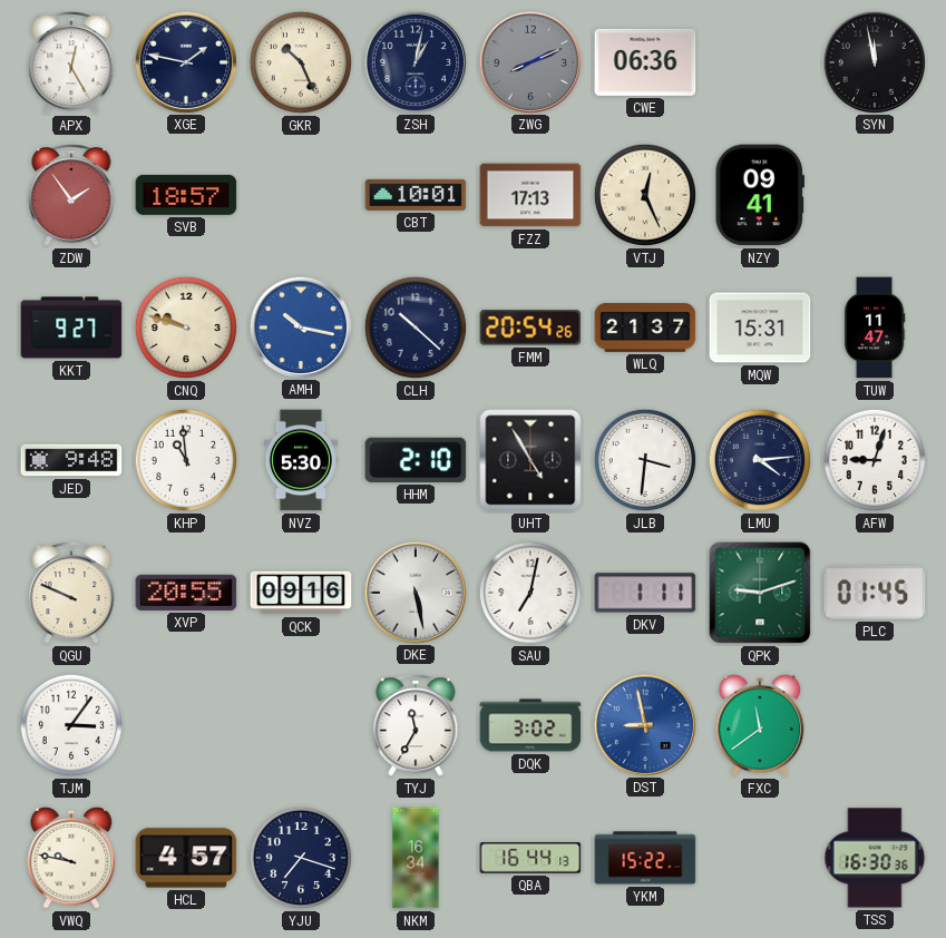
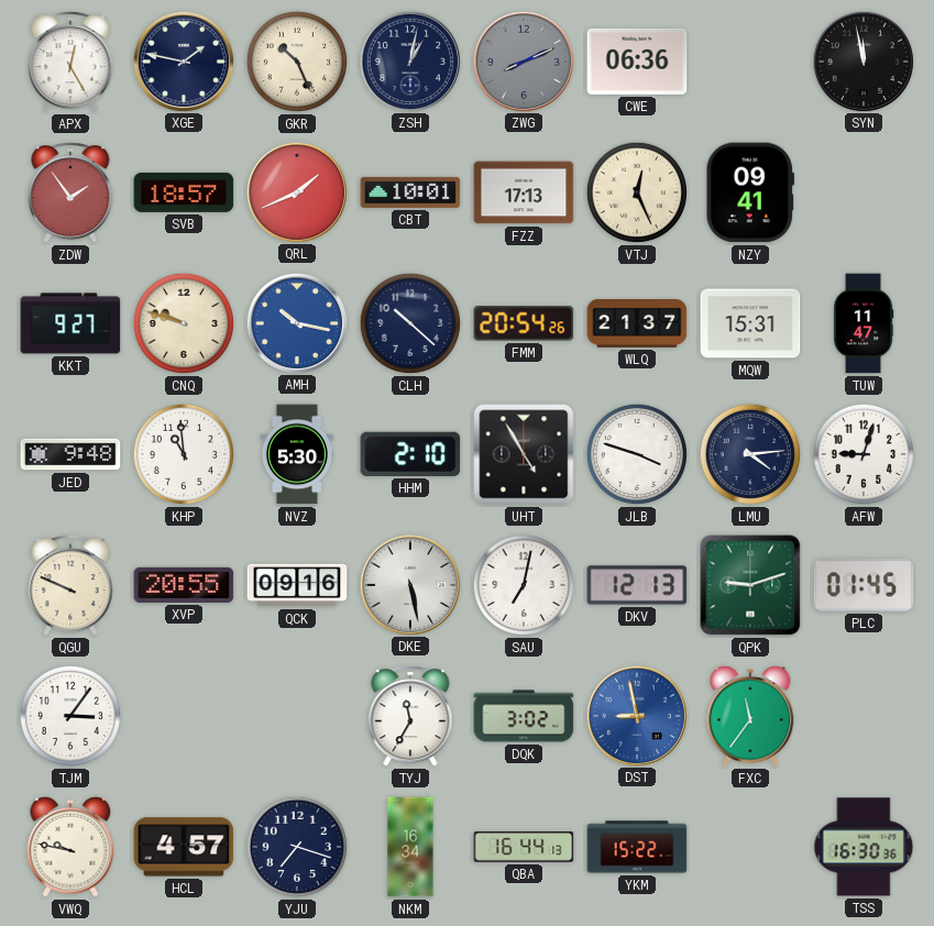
QRL: none -> 1:41
JLB: 3:31 -> 3:48
DKV: 1:11 -> 12:13
FXC: 11:39 -> 11:36
